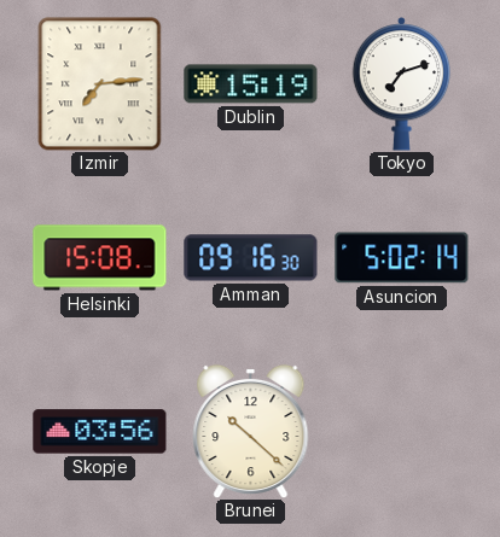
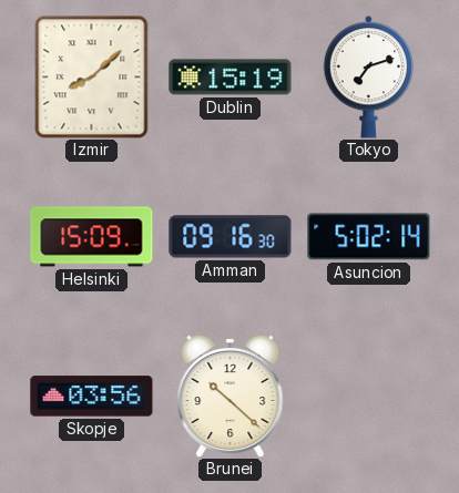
Izmir: 7:14 -> 8:08
Helsinki: 15:08 -> 15:09
